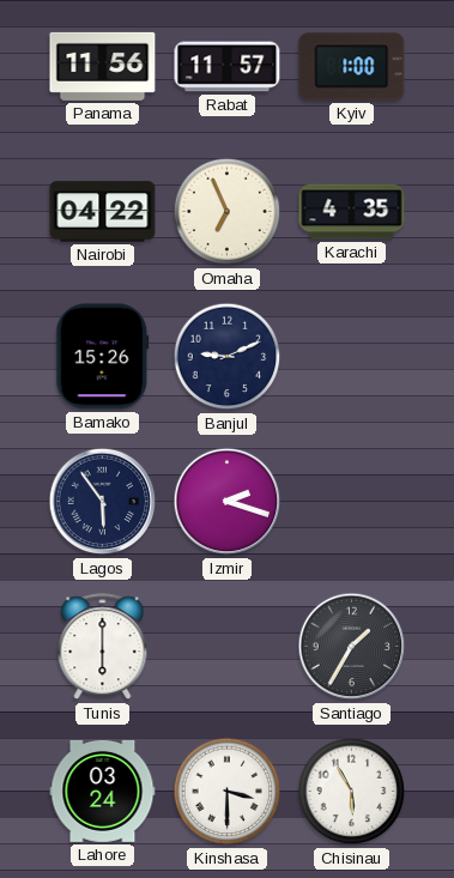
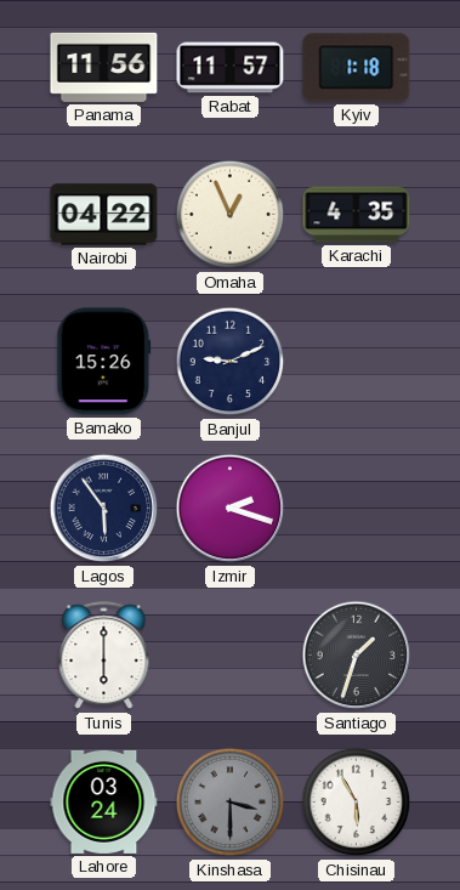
Kyiv: 1:00 -> 1:18
Omaha: 6:56 -> 12:56
Santiago: 1:35 -> 1:33
Kinshasa dial: white -> grey
